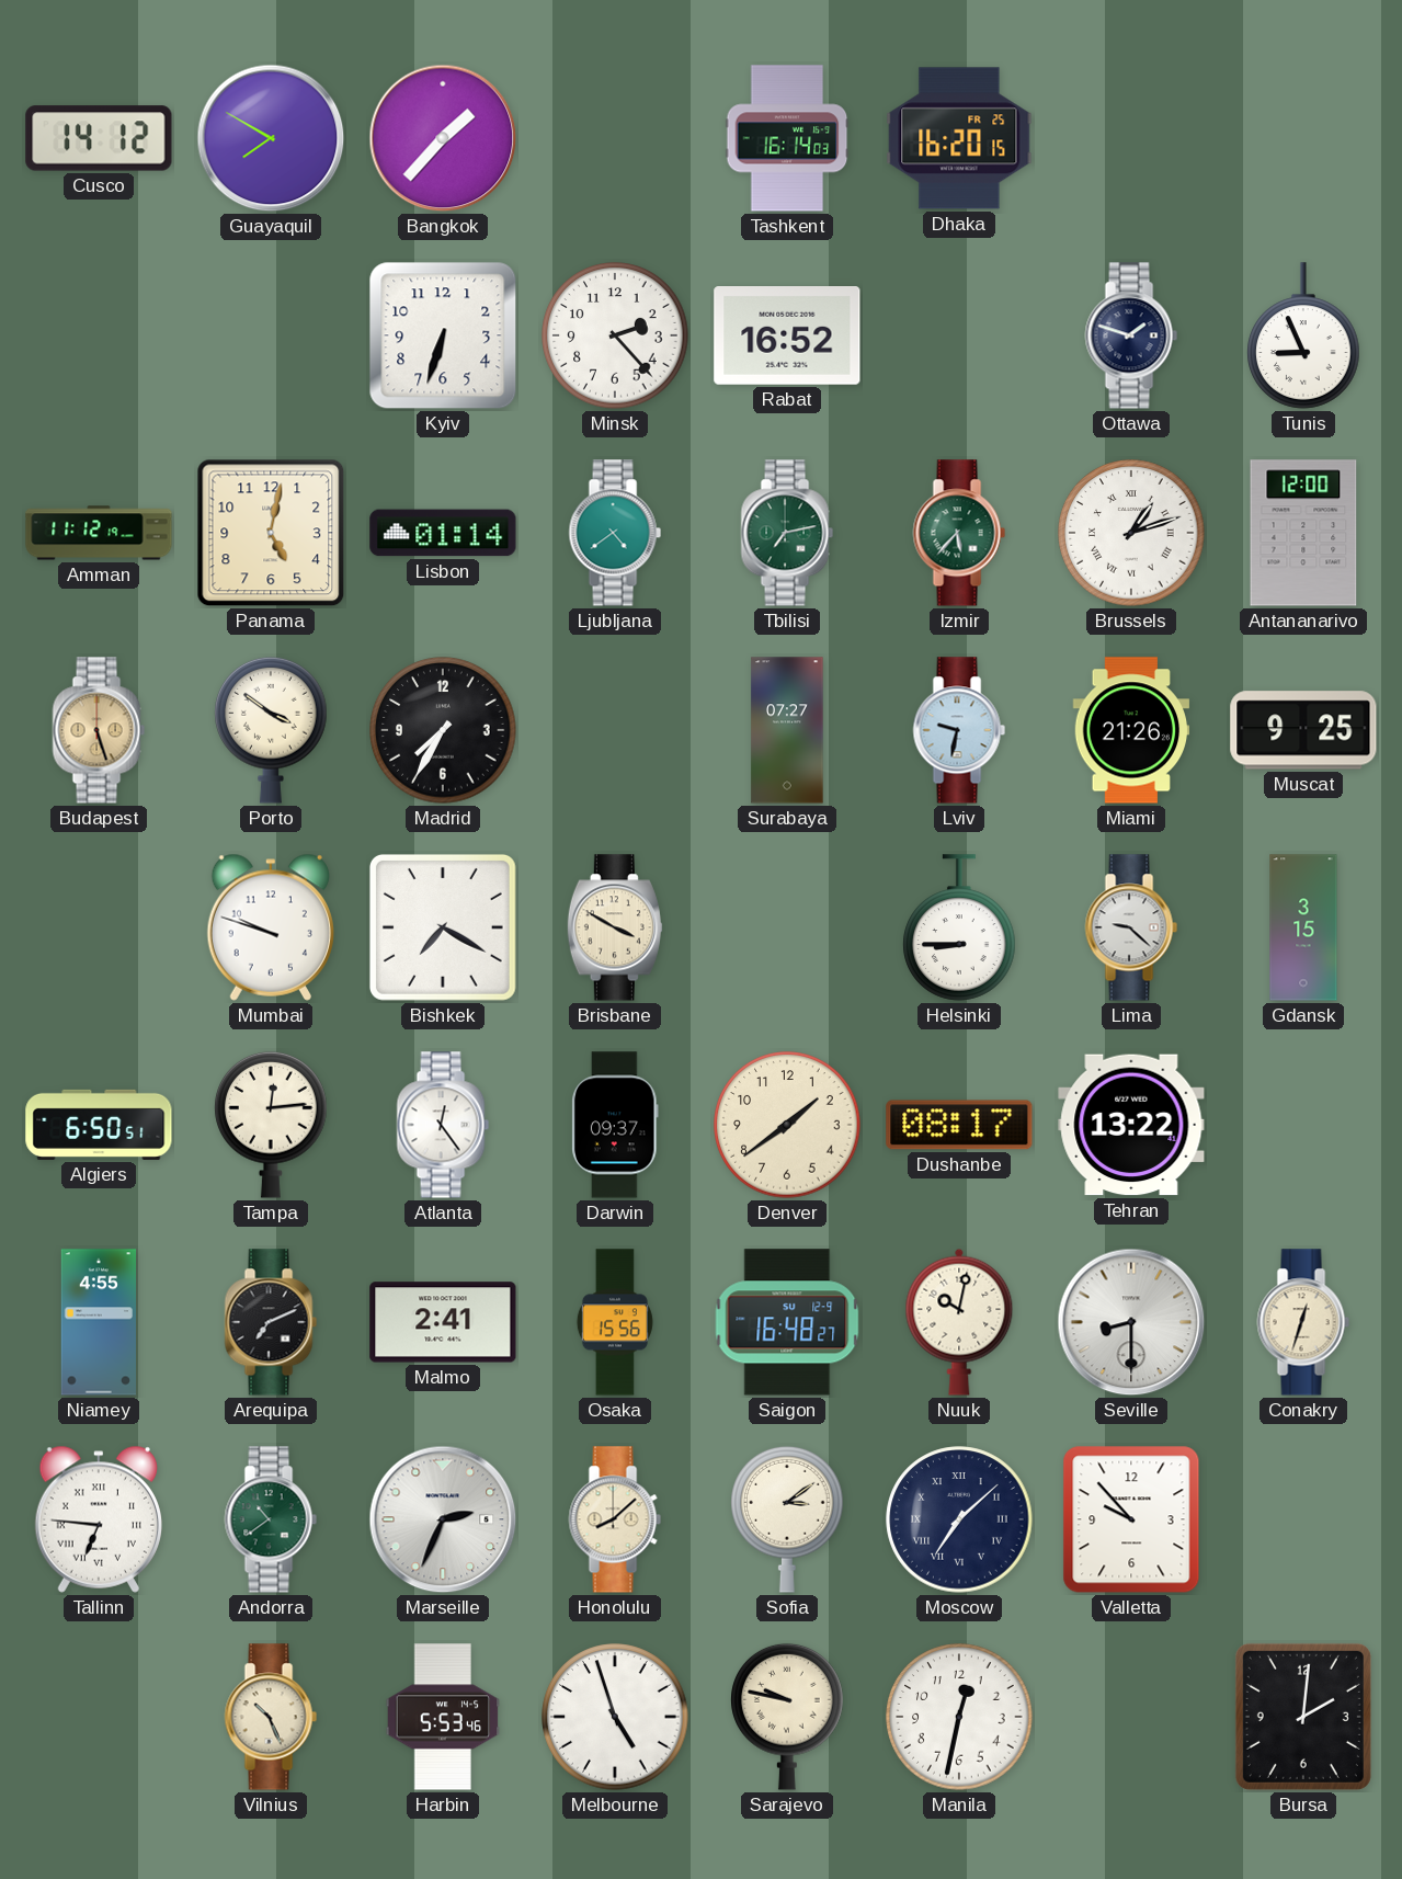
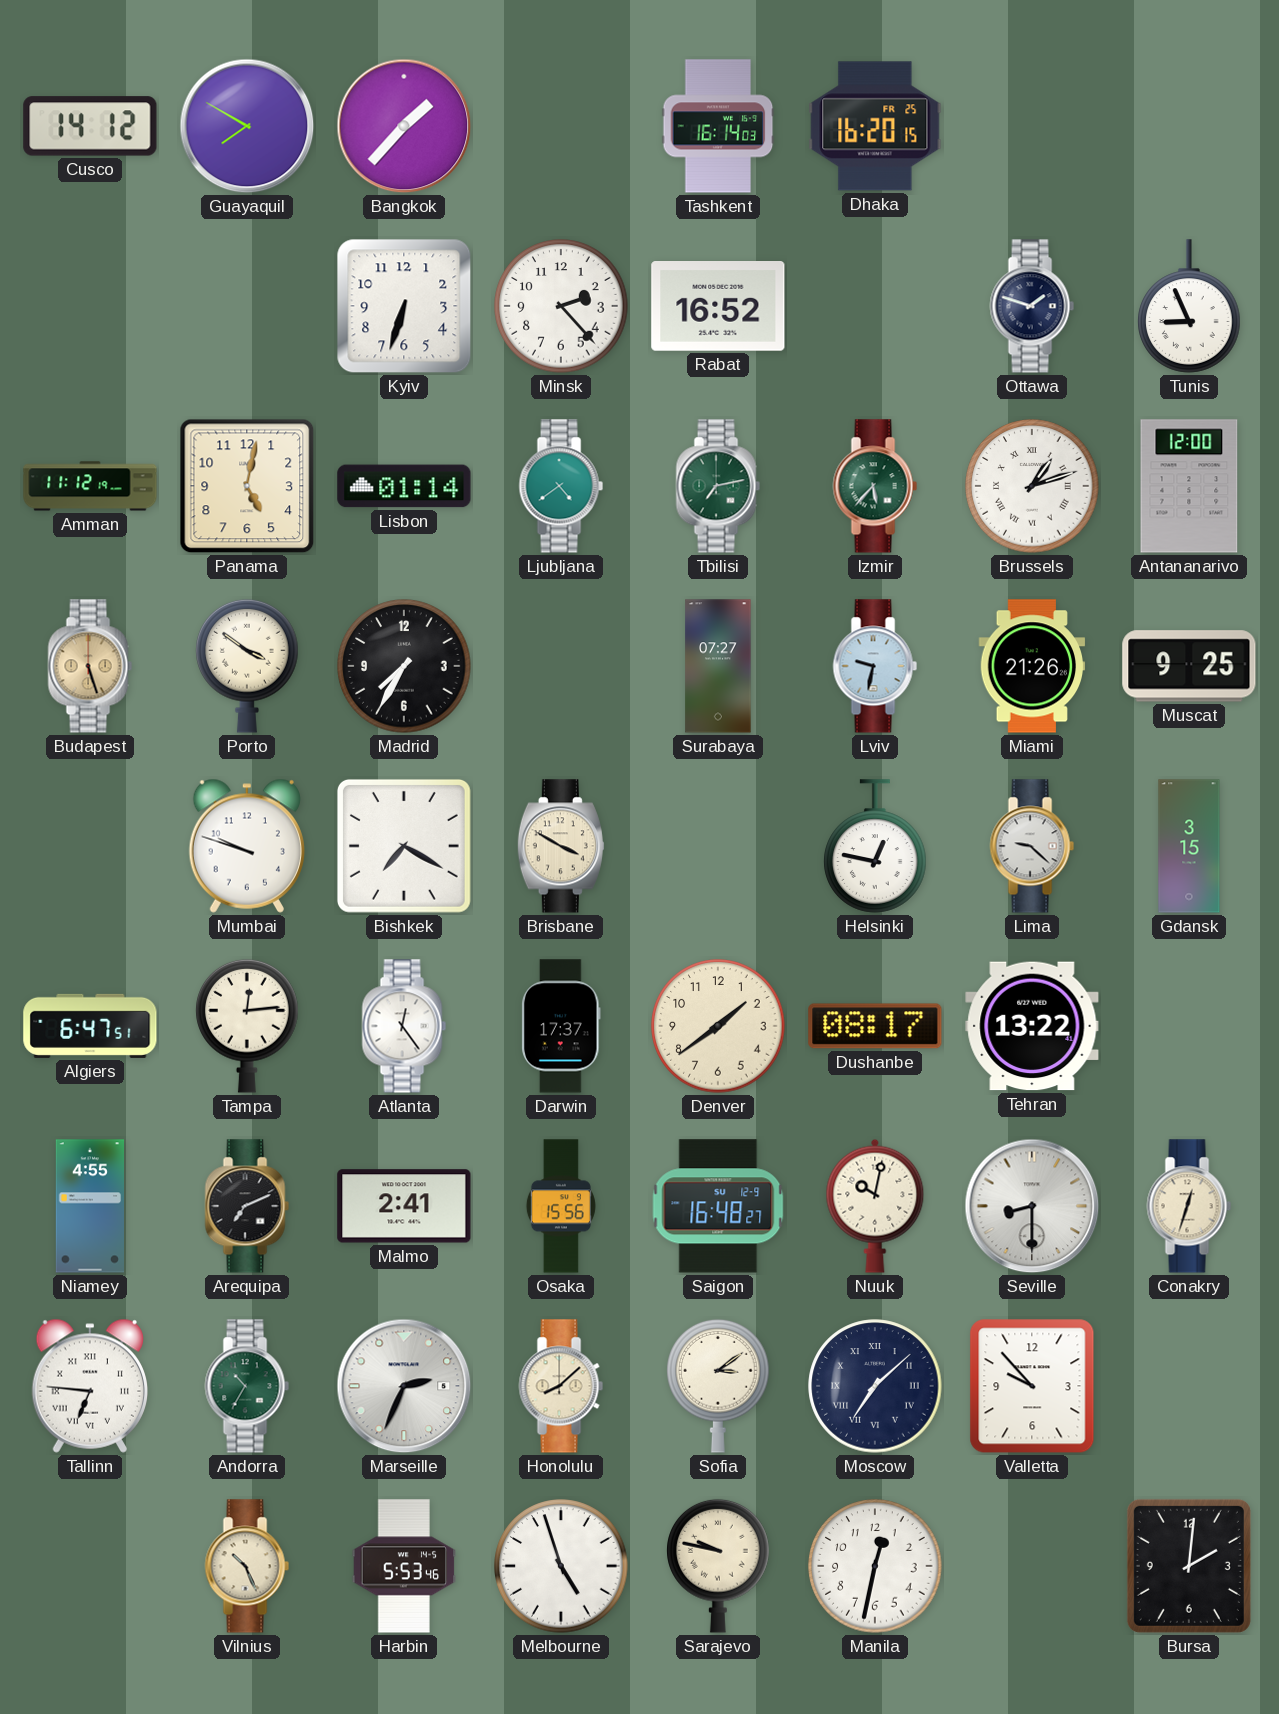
Helsinki: 8:45 -> 12:47
Algiers: 6:50 -> 6:47
Darwin: 09:37 -> 17:37
Andorra: 10:39 -> 10:35
